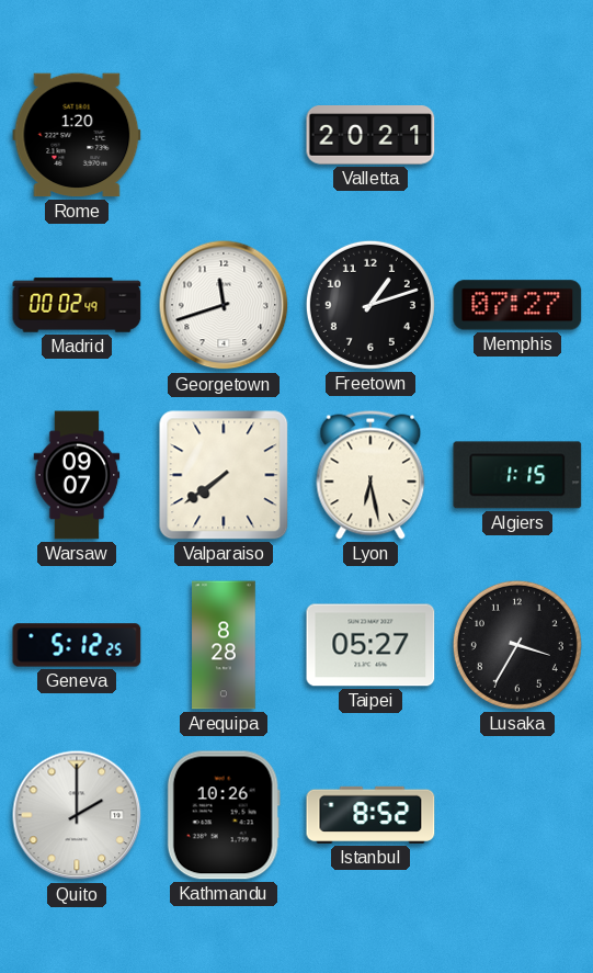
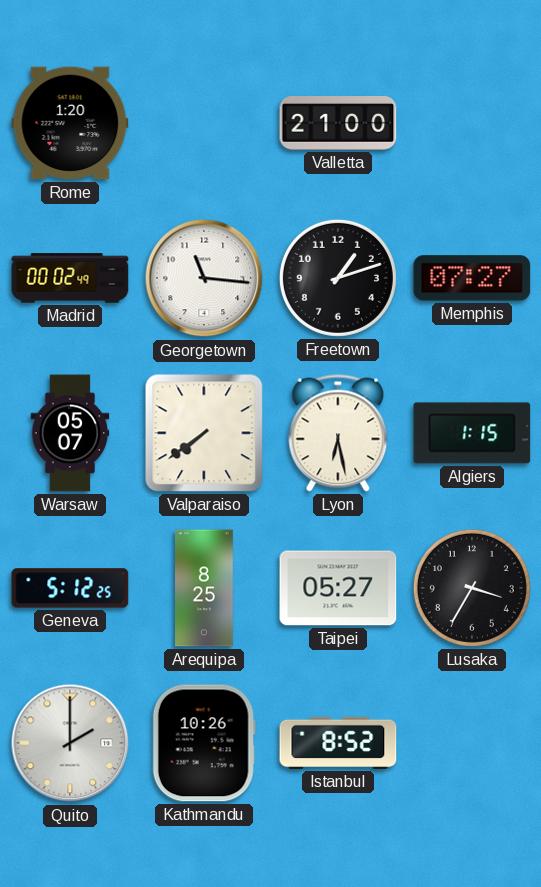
Valletta: 20:21 -> 21:00
Georgetown: 11:42 -> 11:16
Warsaw: 09:07 -> 05:07
Arequipa: 8:28 -> 8:25
